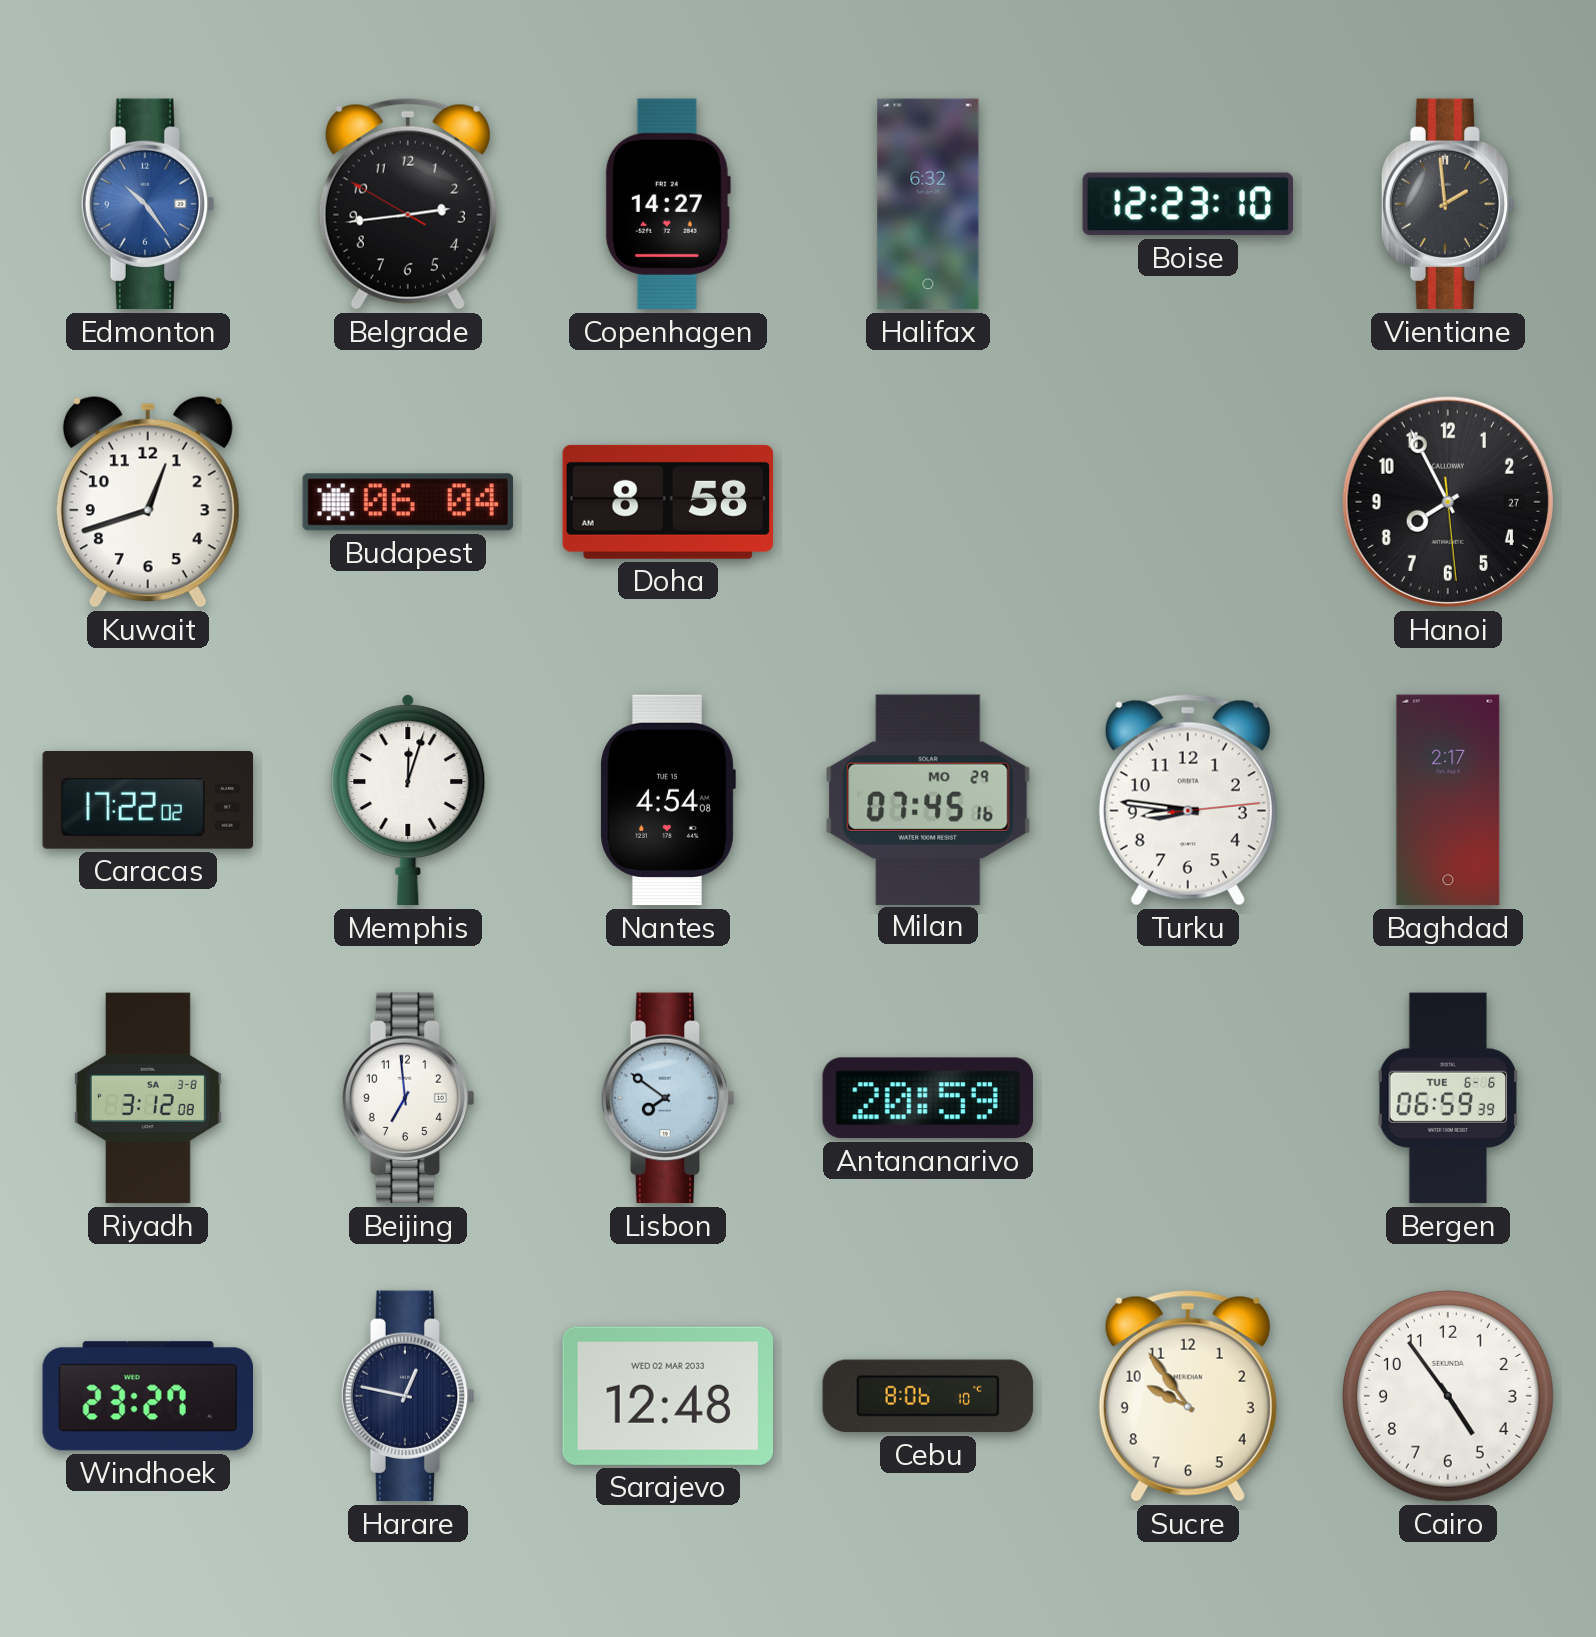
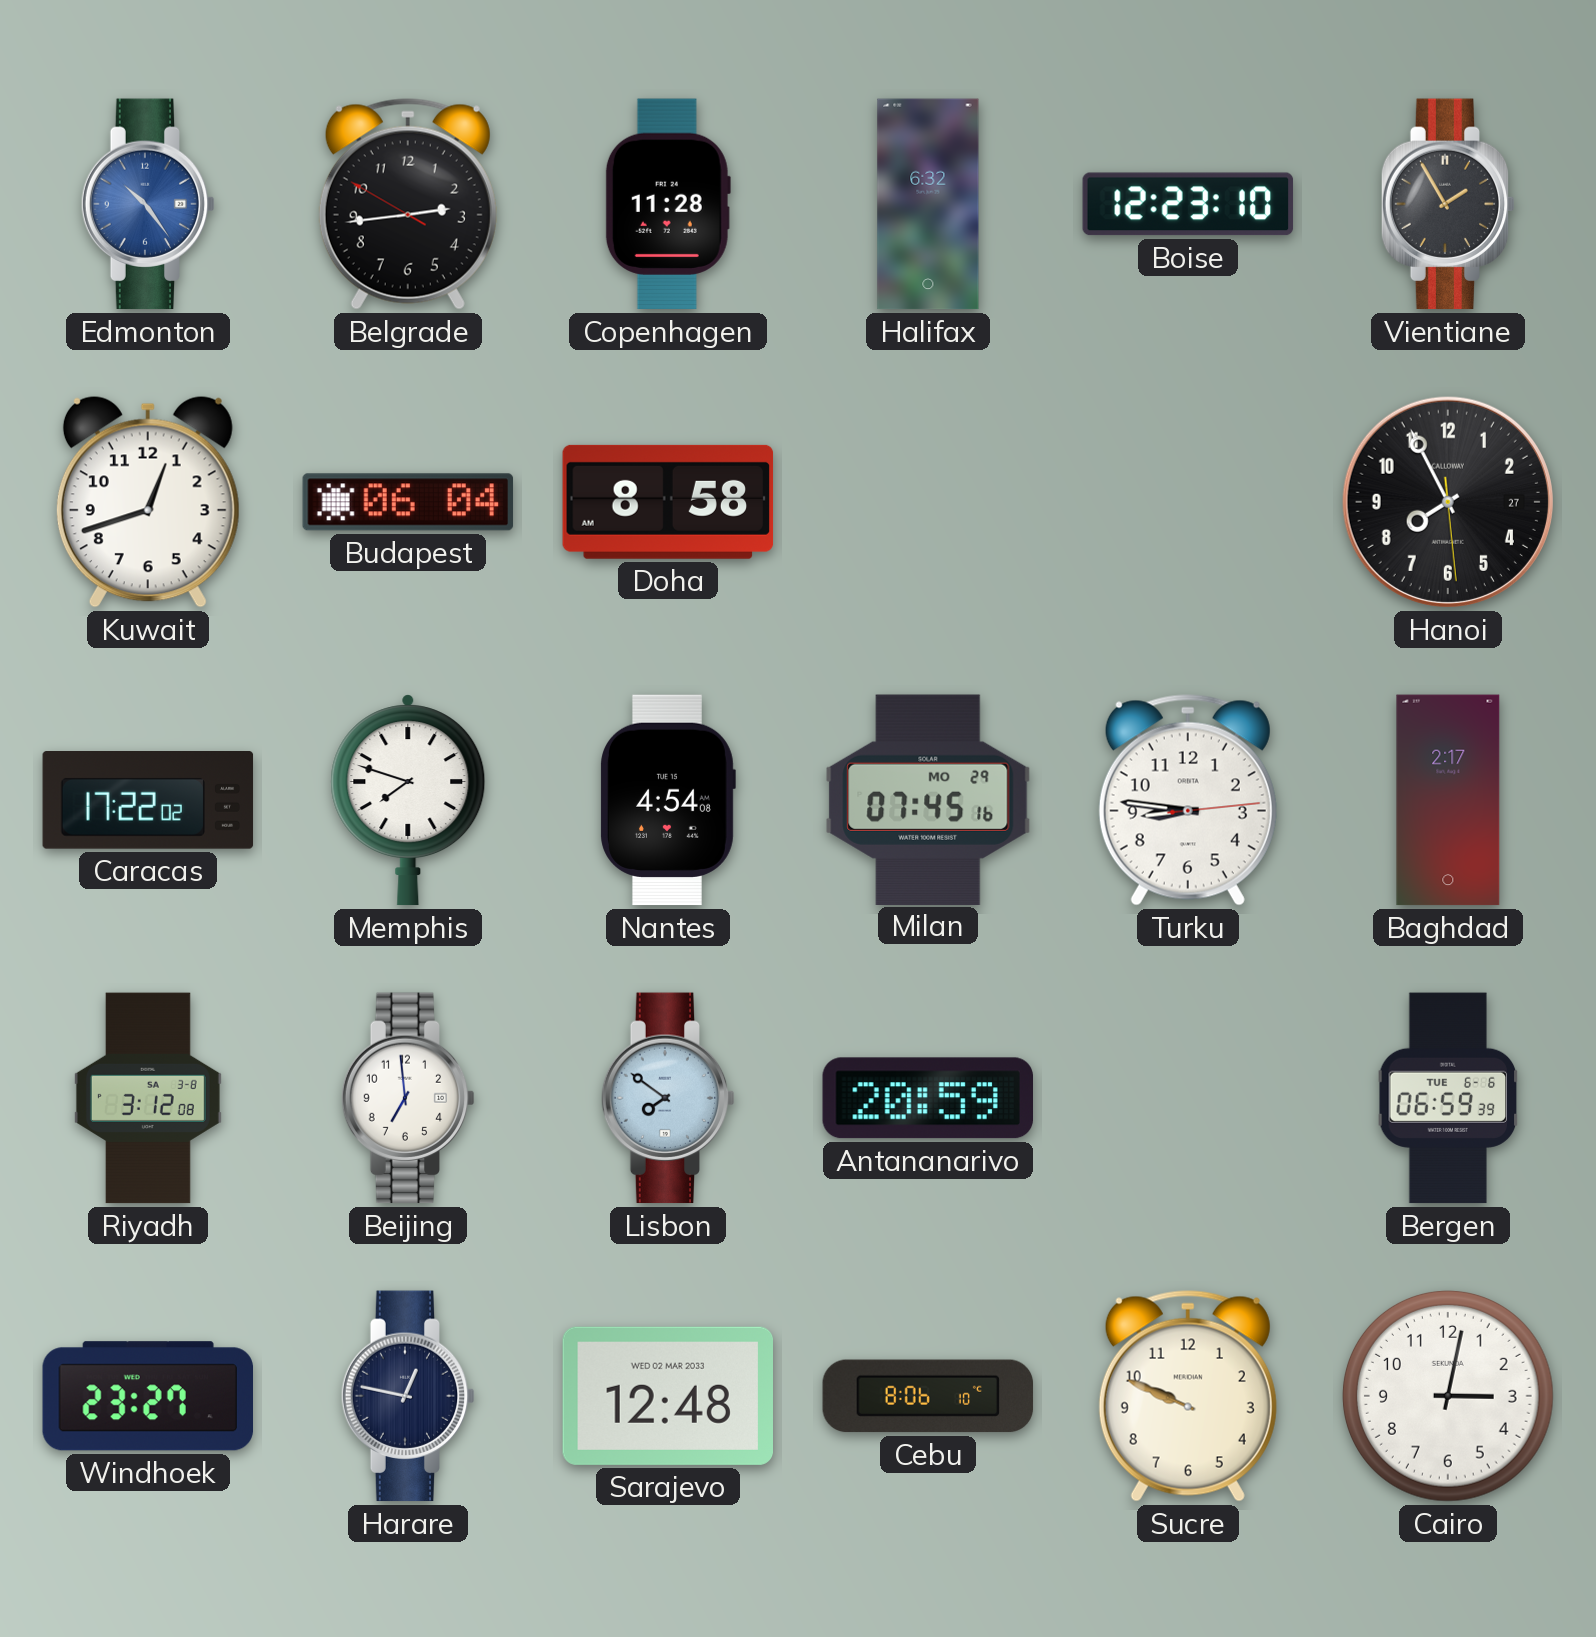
Copenhagen: 14:27 -> 11:28
Vientiane: 1:59 -> 1:55
Memphis: 12:03 -> 7:48
Sucre: 9:54 -> 9:49
Cairo: 4:54 -> 3:02
